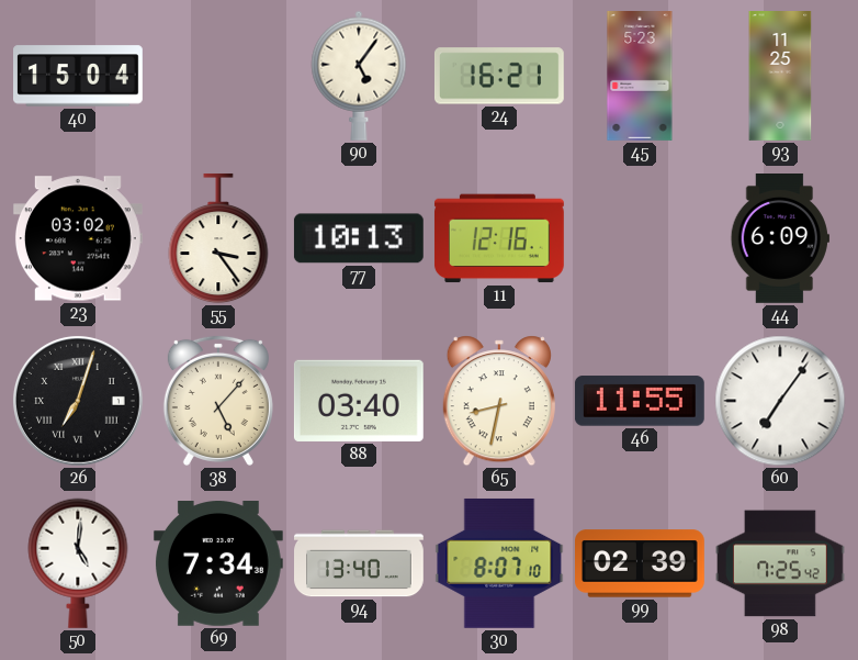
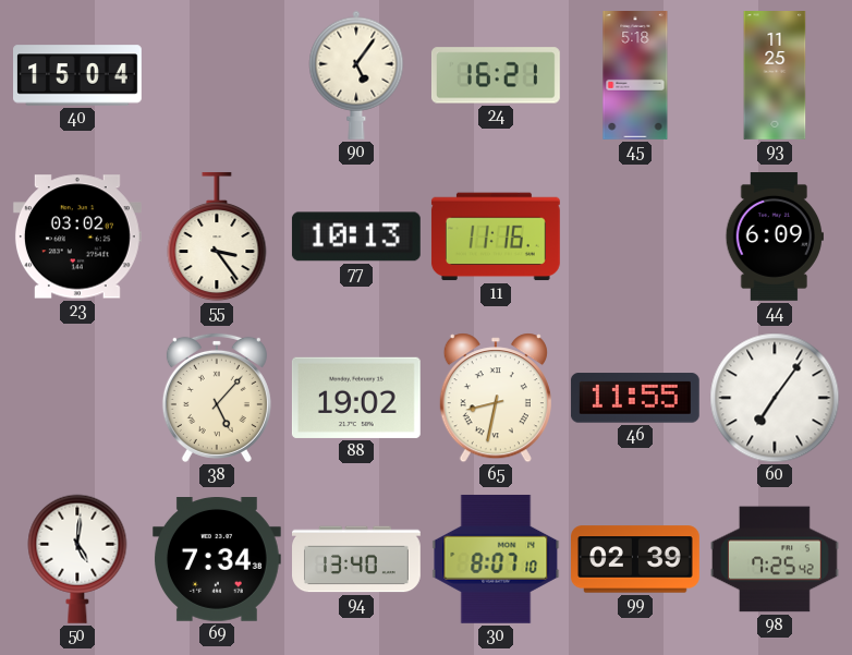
45: 5:23 -> 5:18
11: 12:16 -> 11:16
26: 7:03 -> none
88: 03:40 -> 19:02
